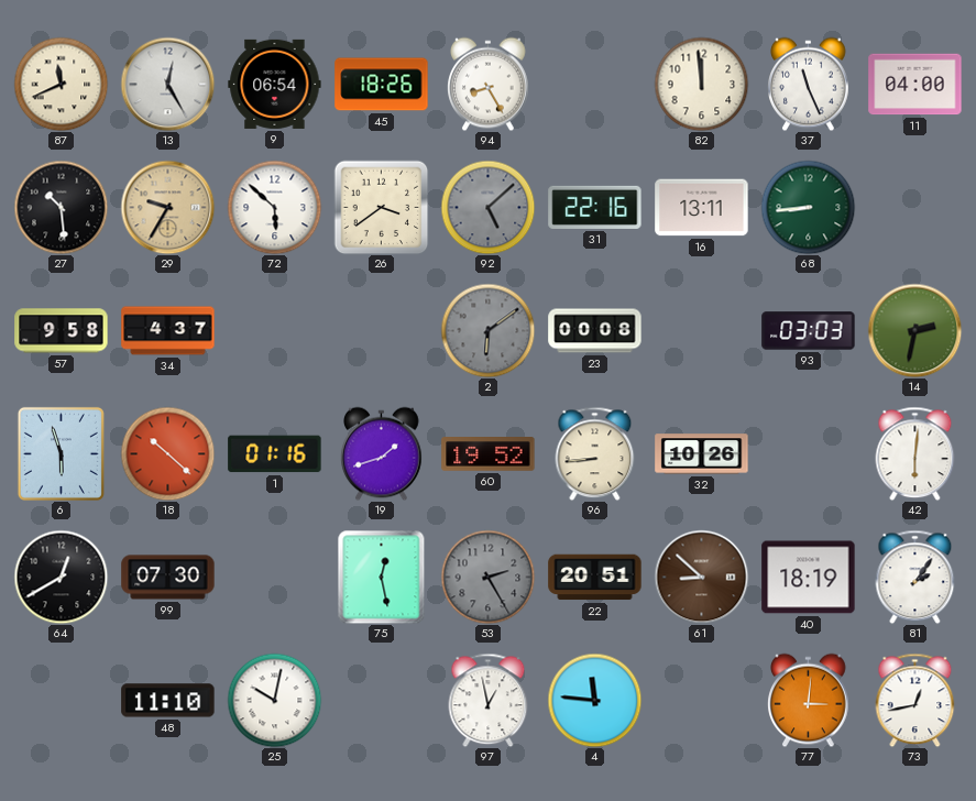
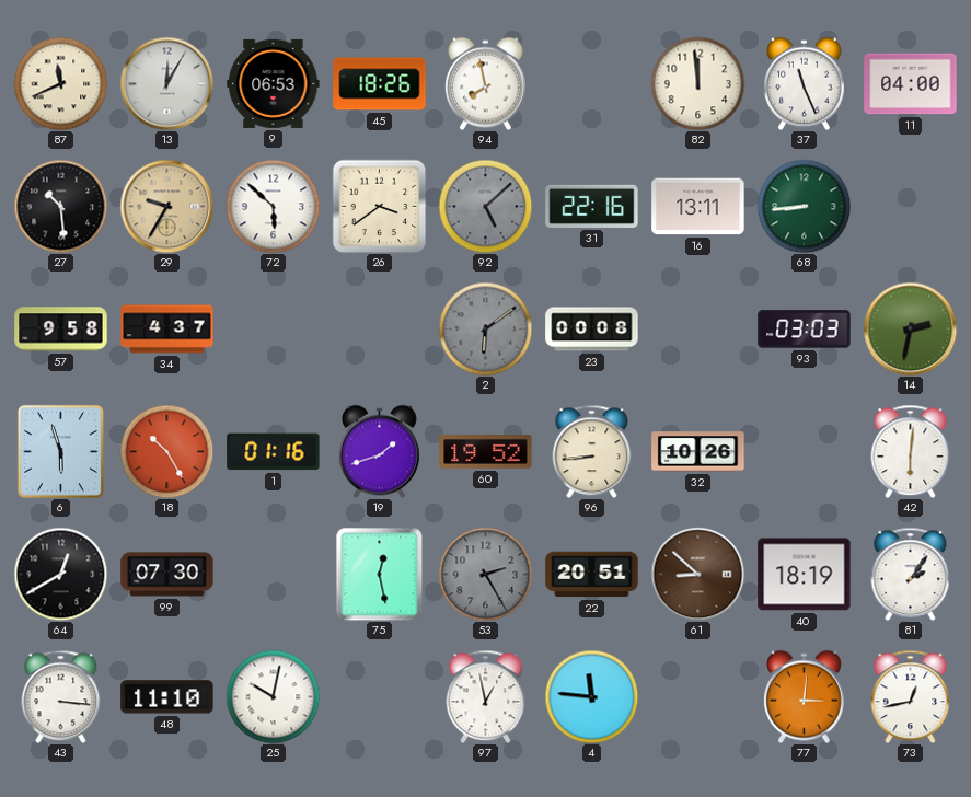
13: 12:25 -> 12:05
9: 06:54 -> 06:53
94: 8:25 -> 7:58
18: 10:22 -> 10:25
43: none -> 3:16
